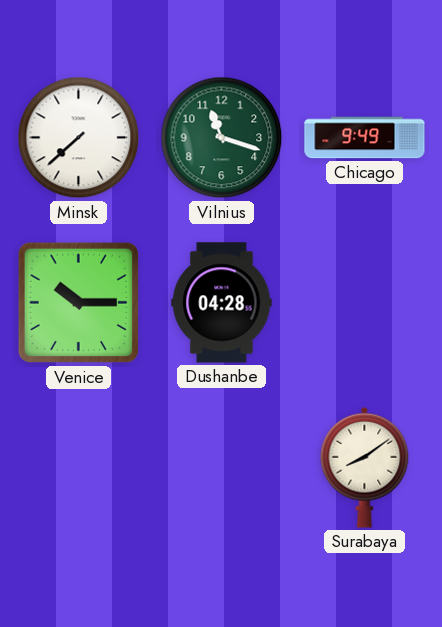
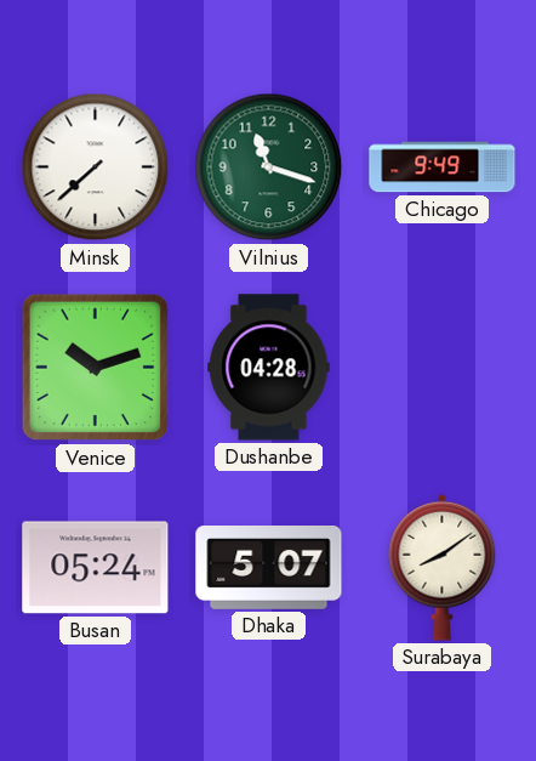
Venice: 10:15 -> 10:12
Busan: none -> 05:24
Dhaka: none -> 5:07
